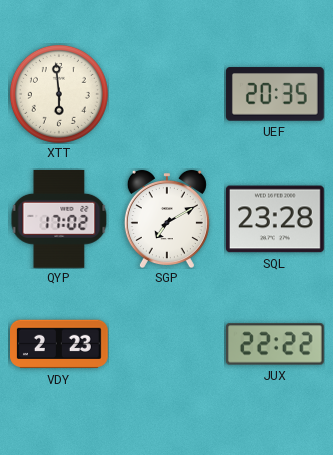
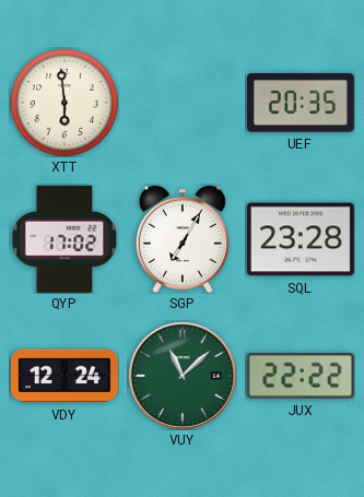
SGP: 7:10 -> 7:05
VDY: 2:23 -> 12:24
VUY: none -> 11:08
